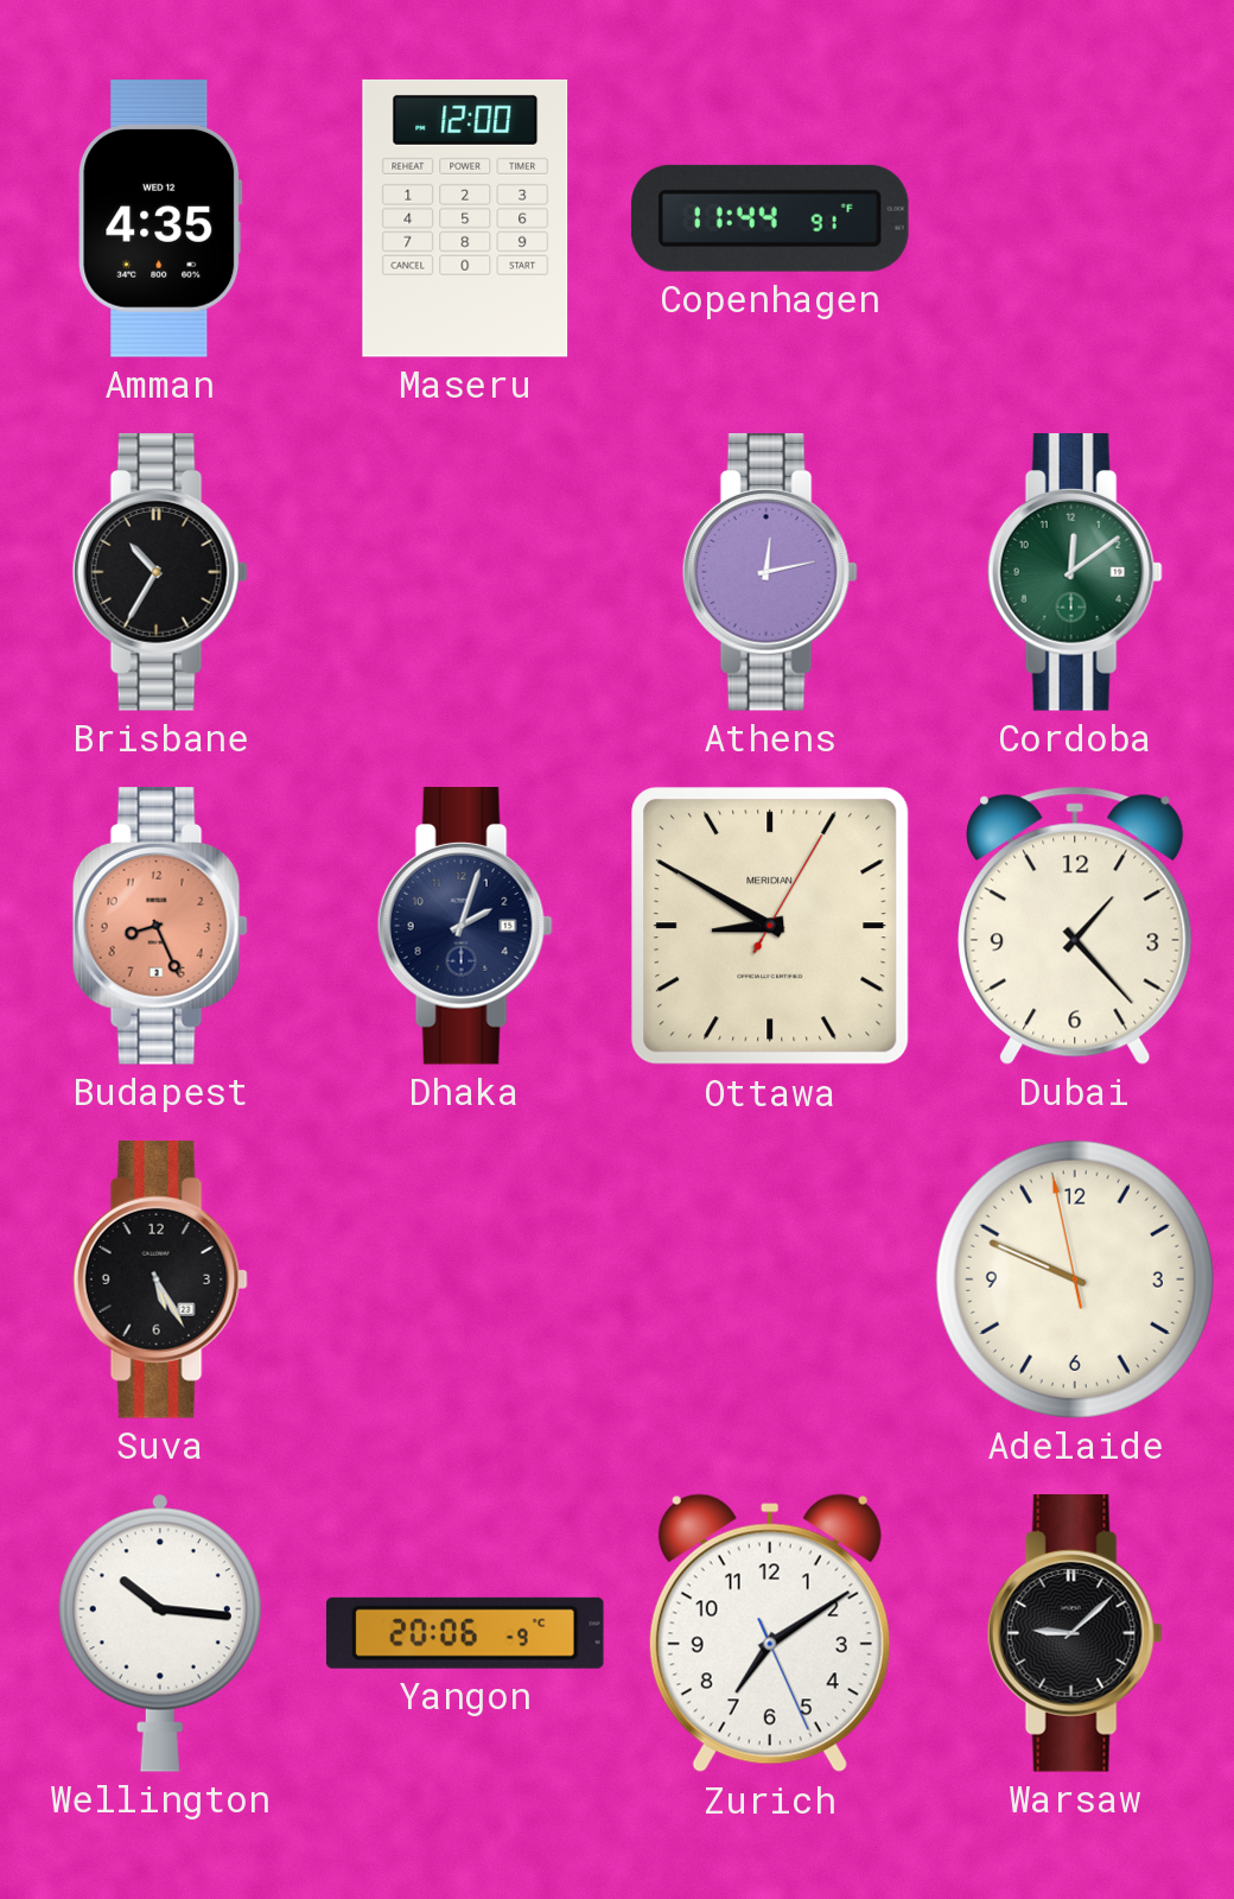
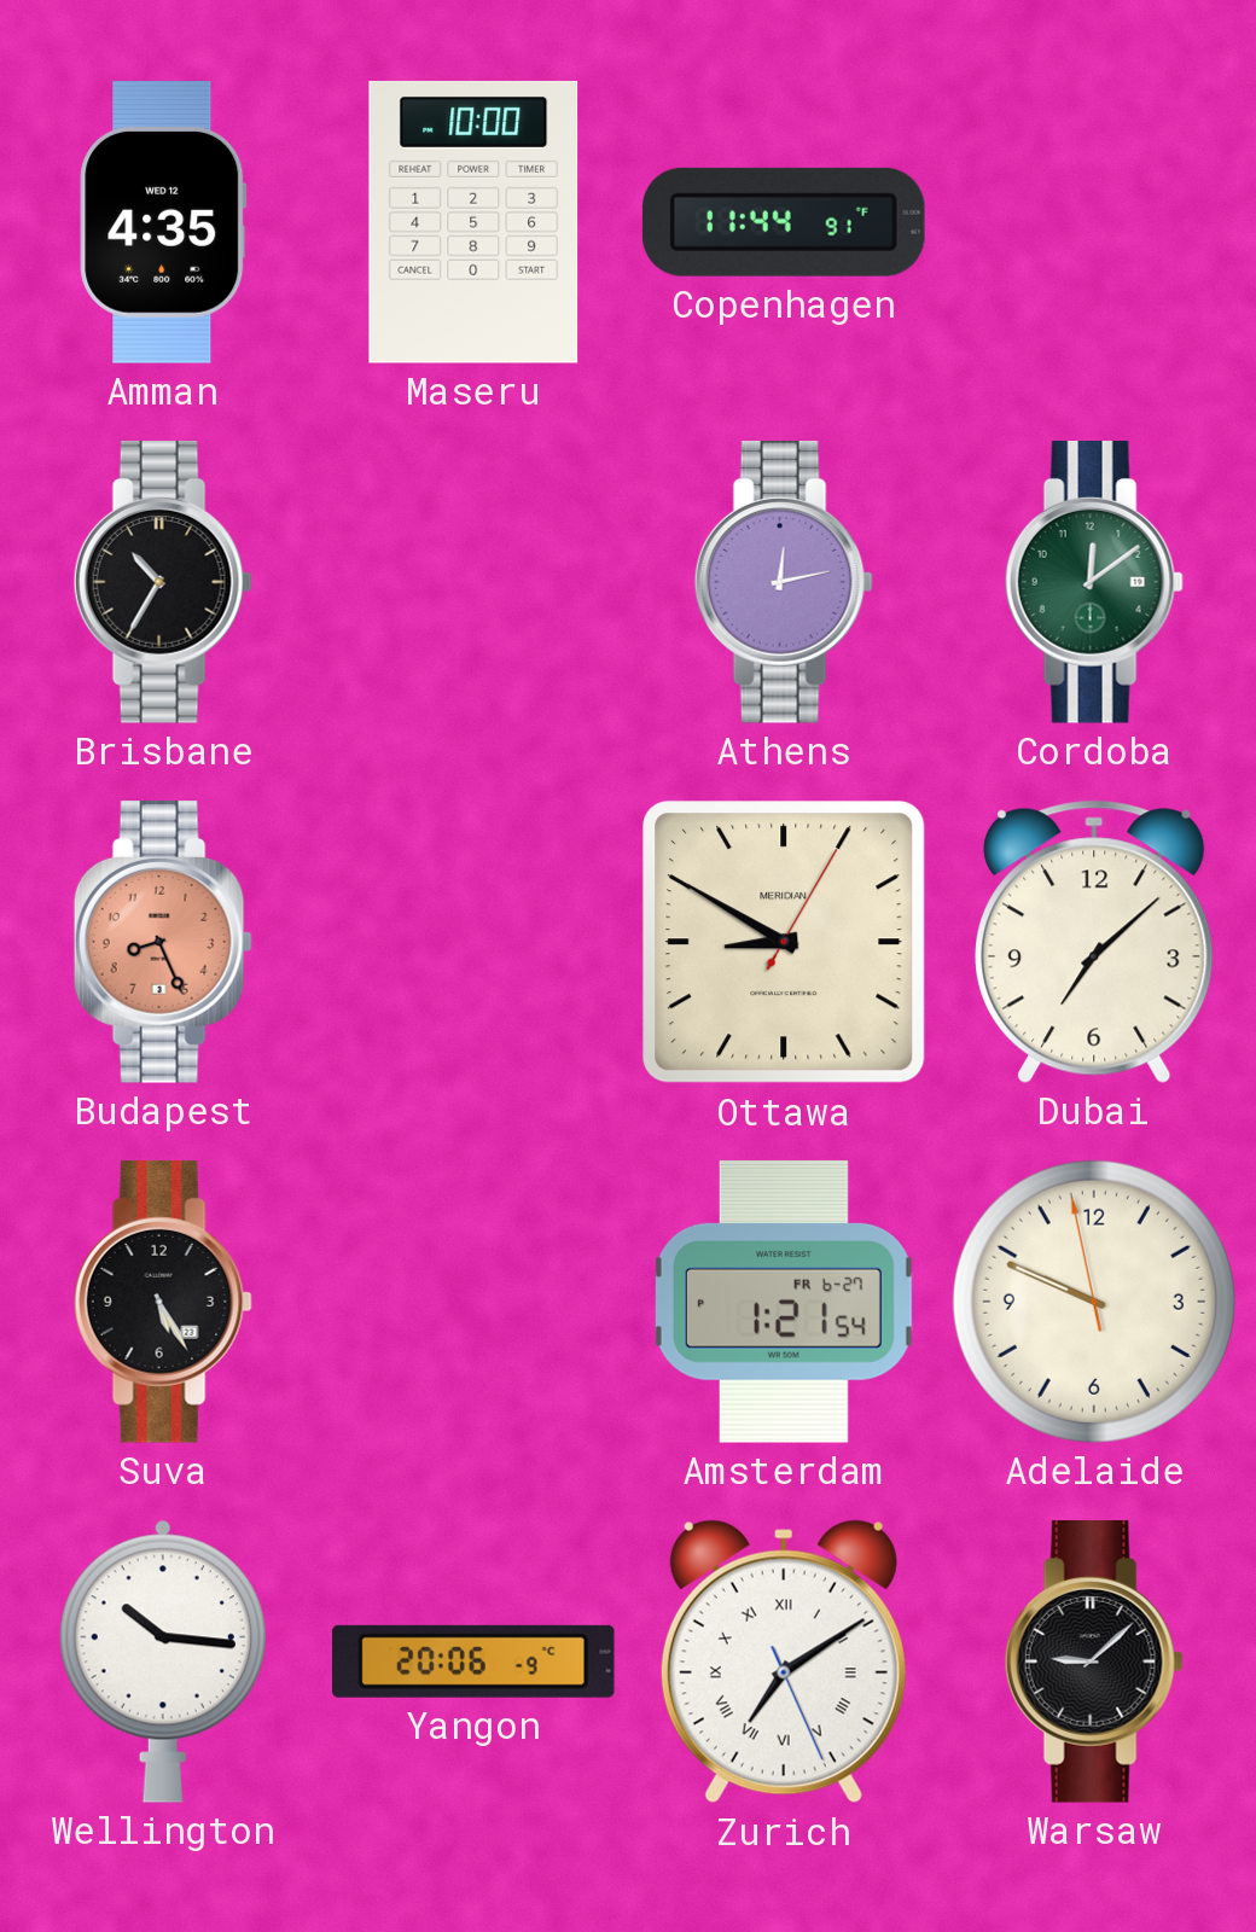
Maseru: 12:00 -> 10:00
Dhaka: 2:03 -> none
Dubai: 1:23 -> 7:08
Amsterdam: none -> 1:21
Zurich numerals: Arabic -> Roman
